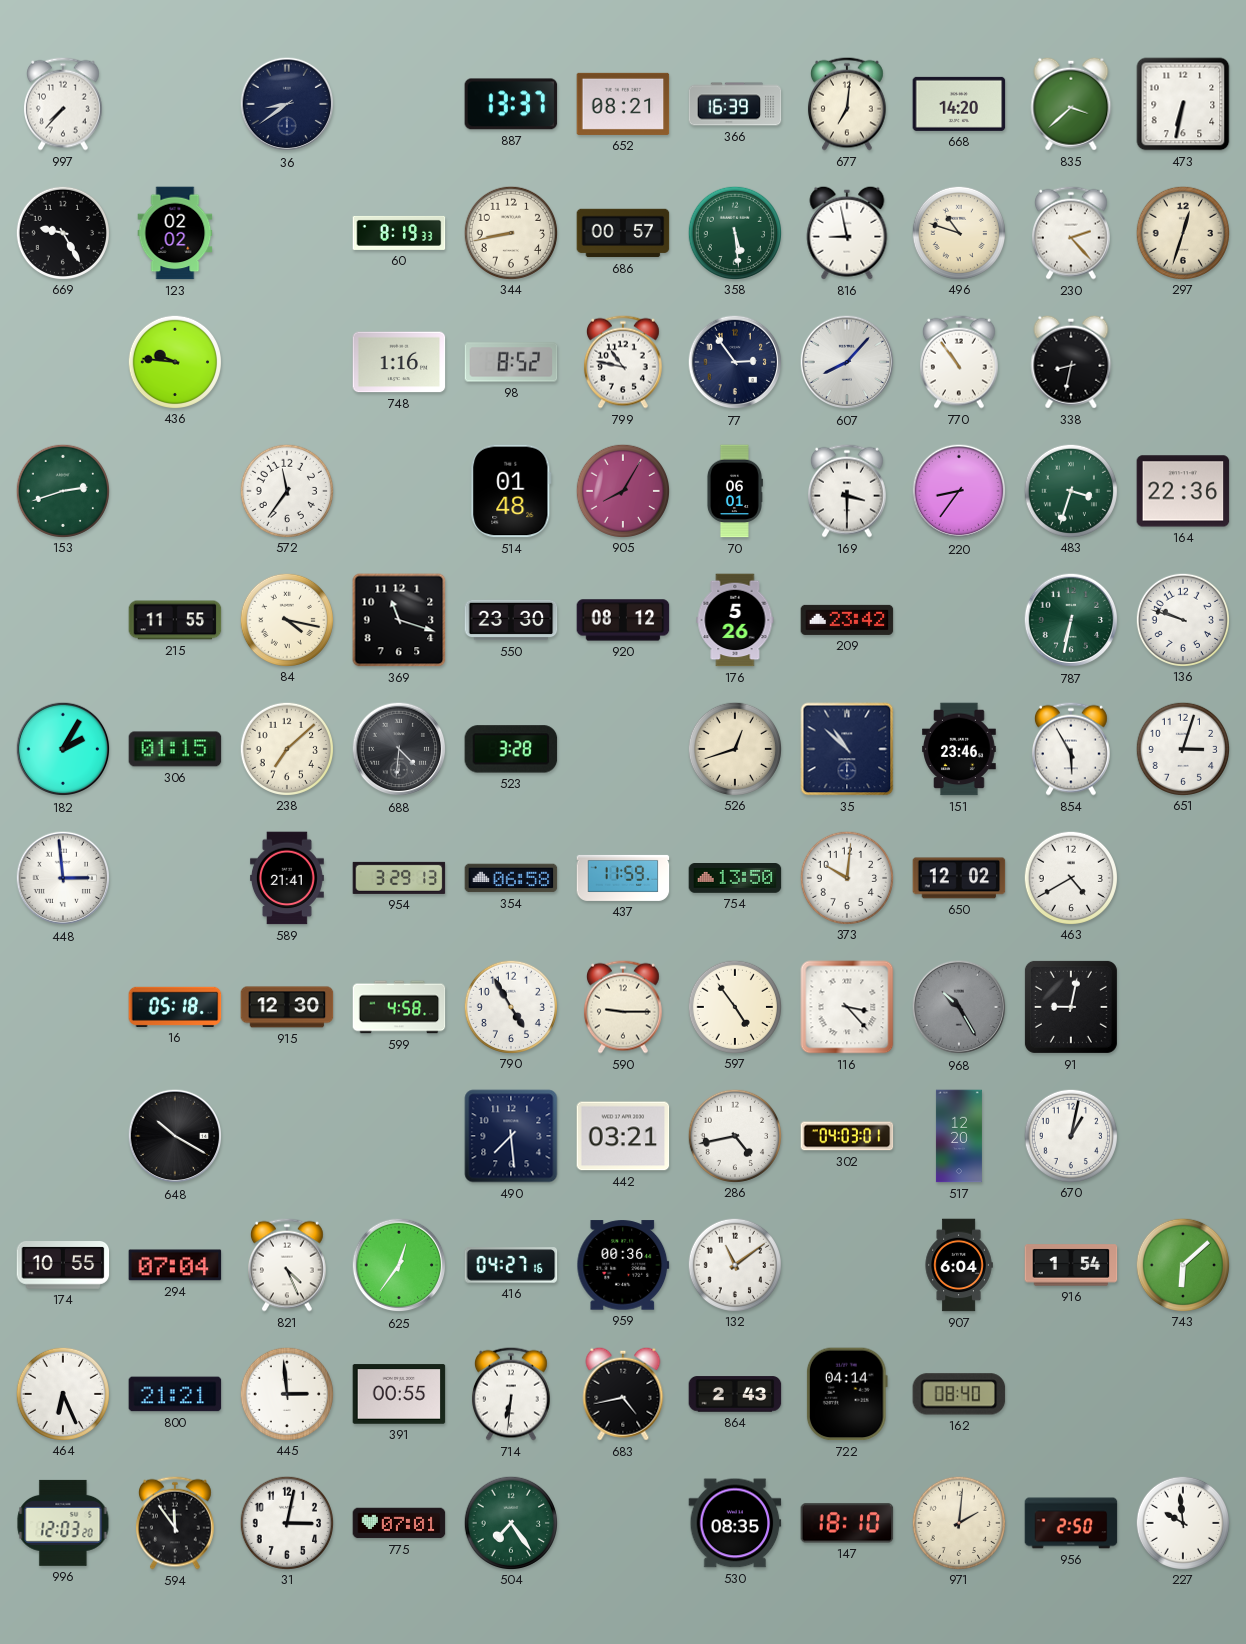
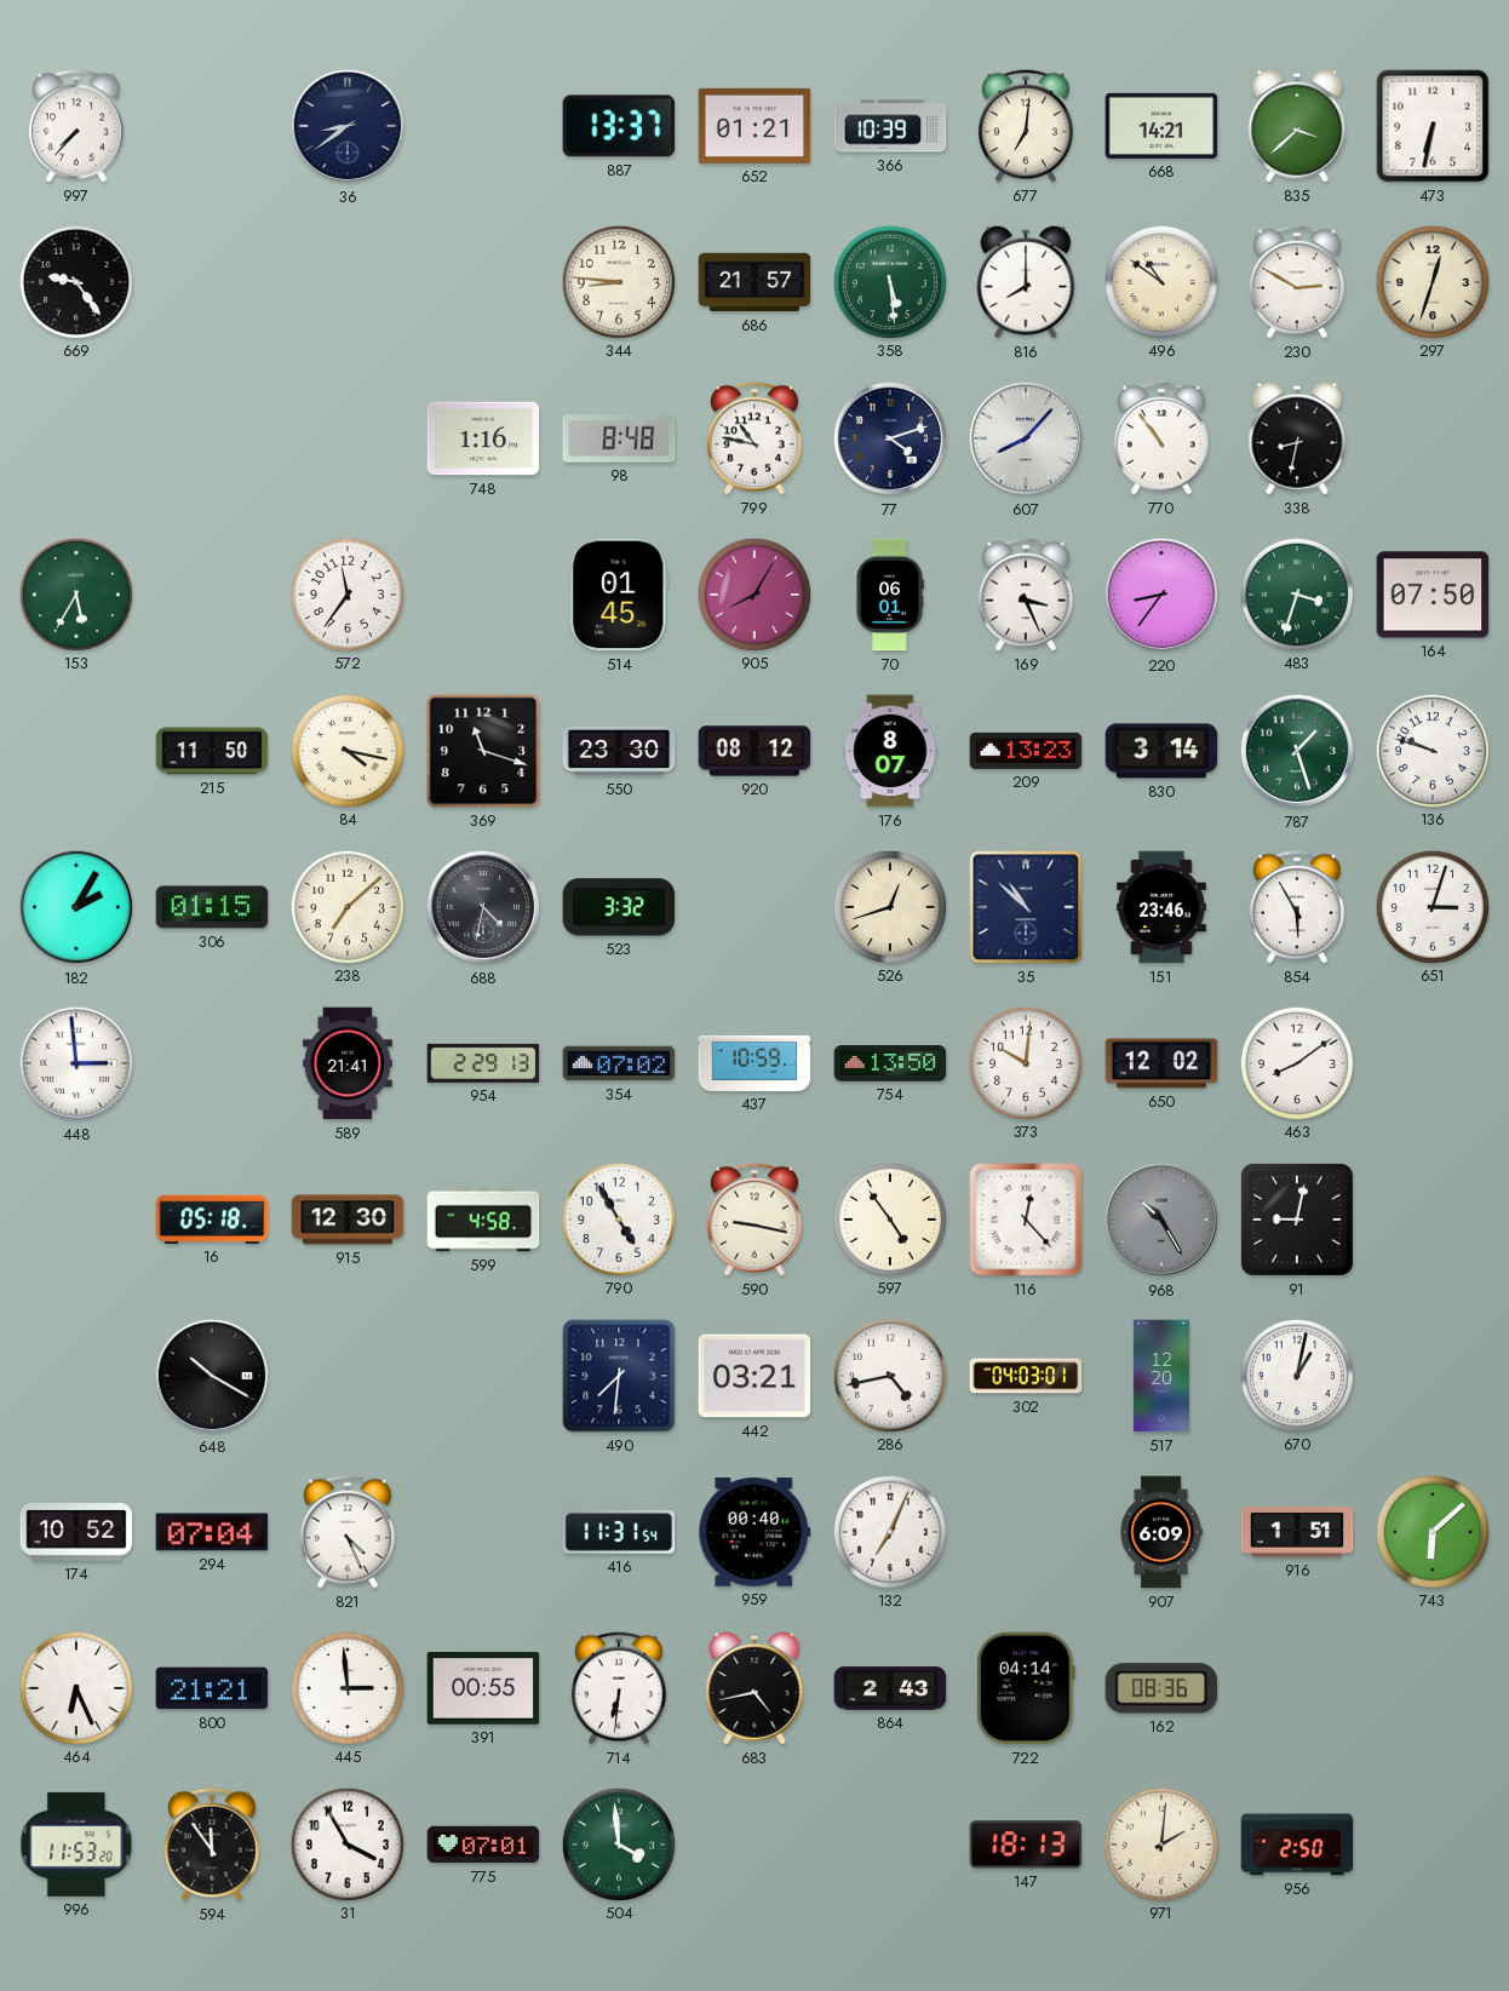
652: 08:21 -> 01:21
366: 16:39 -> 10:39
668: 14:20 -> 14:21
669: 9:25 -> 9:24
123: 02:02 -> none
60: 8:19 -> none
344: 8:43 -> 8:46
686: 00:57 -> 21:57
816: 8:58 -> 8:00
496: 10:48 -> 10:51
230: 2:23 -> 2:50
436: 9:46 -> none
98: 8:52 -> 8:48
77: 2:54 -> 4:12
153: 2:42 -> 5:35
514: 01:48 -> 01:45
169: 3:30 -> 3:26
164: 22:36 -> 07:50
215: 11:55 -> 11:50
176: 5:26 -> 8:07
209: 23:42 -> 13:23
830: none -> 3:14
787: 6:32 -> 1:27
688: 4:31 -> 4:32
523: 3:28 -> 3:32
954: 3:29 -> 2:29
354: 06:58 -> 07:02
437: 11:59 -> 10:59
463: 4:40 -> 8:09
590: 9:15 -> 9:17
116: 3:23 -> 12:23
490: 7:29 -> 7:31
174: 10:55 -> 10:52
625: 12:36 -> none
416: 04:27 -> 11:31
959: 00:36 -> 00:40
132: 11:09 -> 7:04
907: 6:04 -> 6:09
916: 1:54 -> 1:51
162: 08:40 -> 08:36
996: 12:03 -> 11:53
31: 3:02 -> 3:55
504: 7:24 -> 3:59
530: 08:35 -> none
147: 18:10 -> 18:13
227: 9:59 -> none
